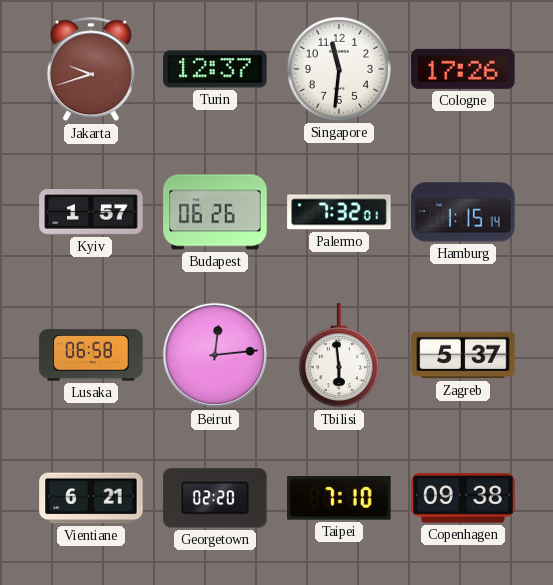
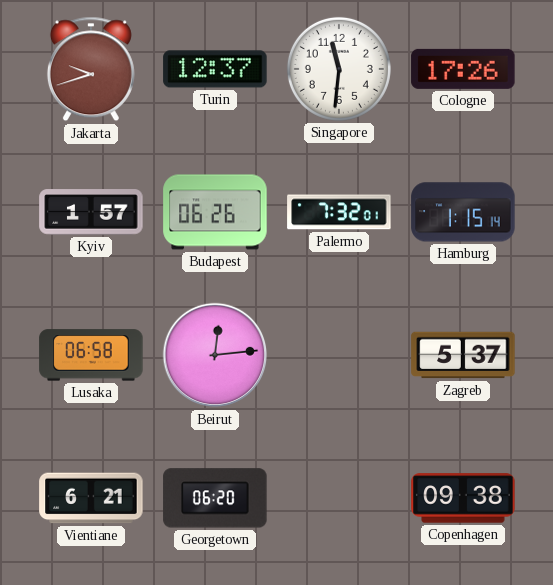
Tbilisi: 5:59 -> none
Georgetown: 02:20 -> 06:20
Taipei: 7:10 -> none
